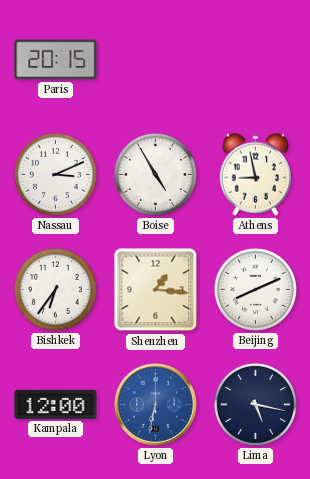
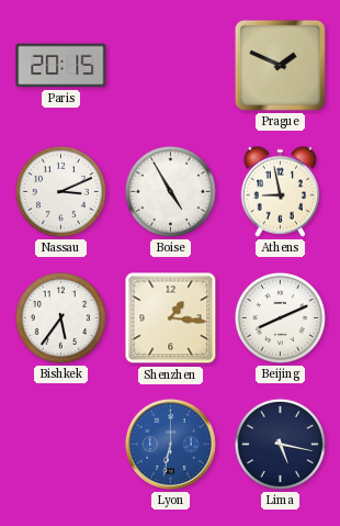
Prague: none -> 1:49
Bishkek: 6:36 -> 5:36
Kampala: 12:00 -> none
